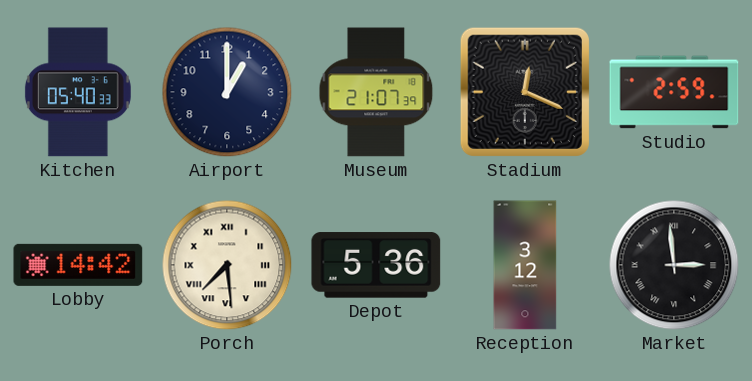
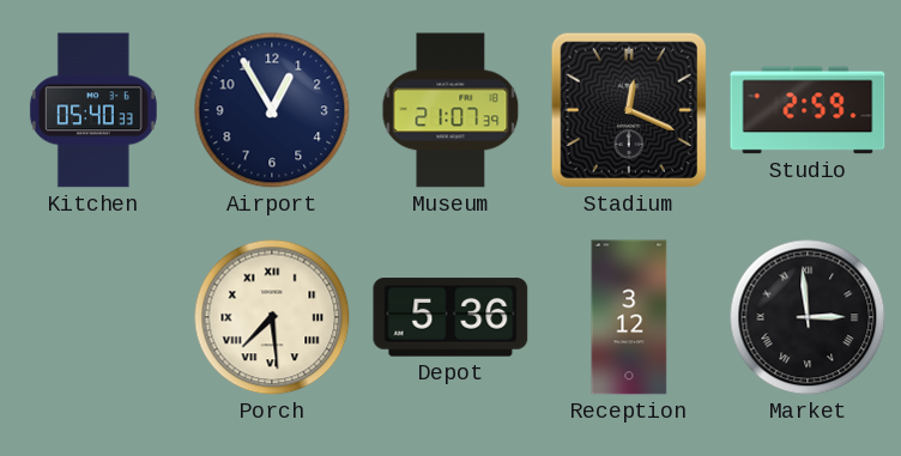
Airport: 1:00 -> 12:55
Lobby: 14:42 -> none
